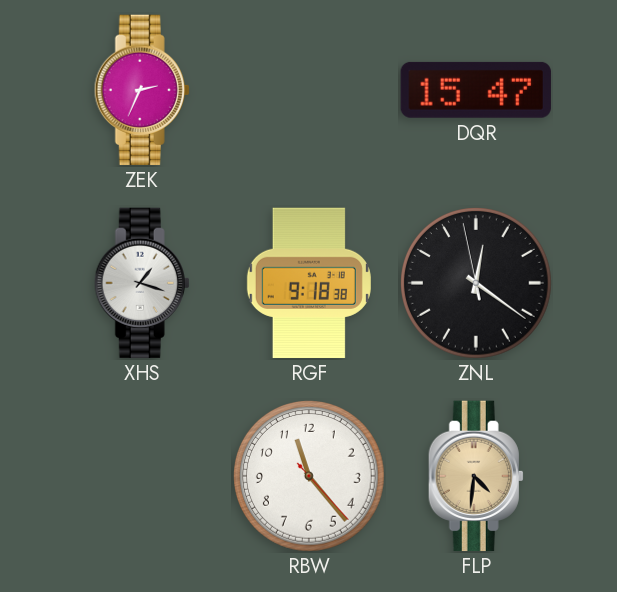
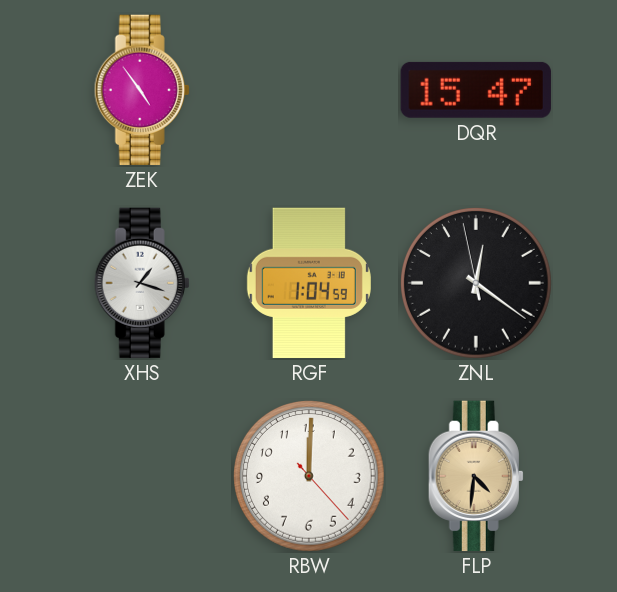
ZEK: 2:34 -> 4:54
RGF: 9:18 -> 1:04
RBW: 11:23 -> 12:00
